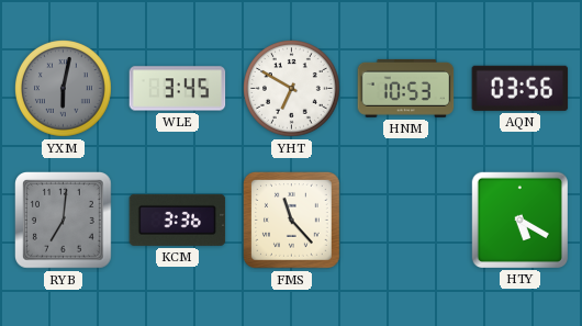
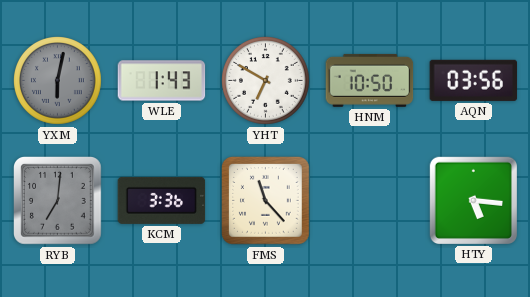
WLE: 3:45 -> 1:43
HNM: 10:53 -> 10:50
HTY: 5:20 -> 5:16
